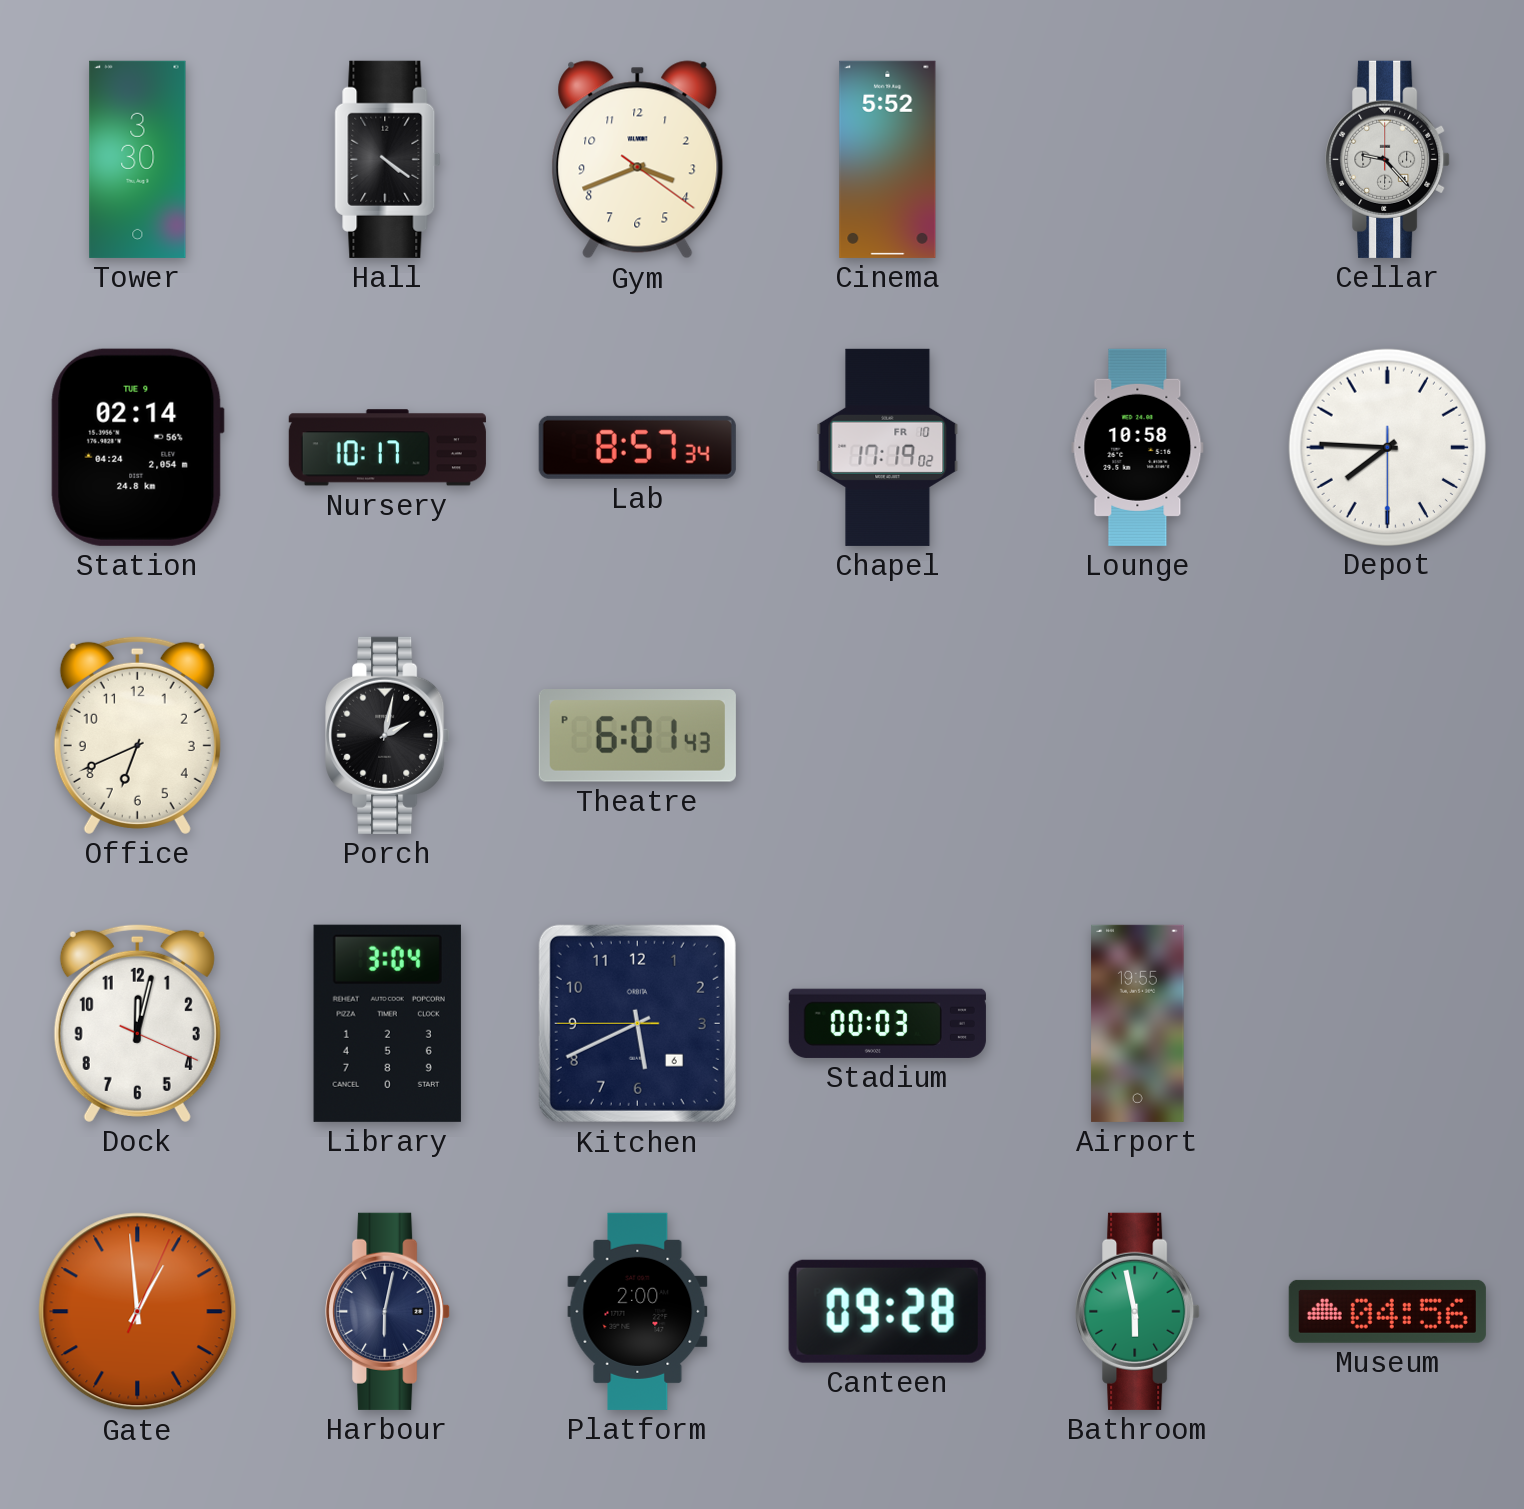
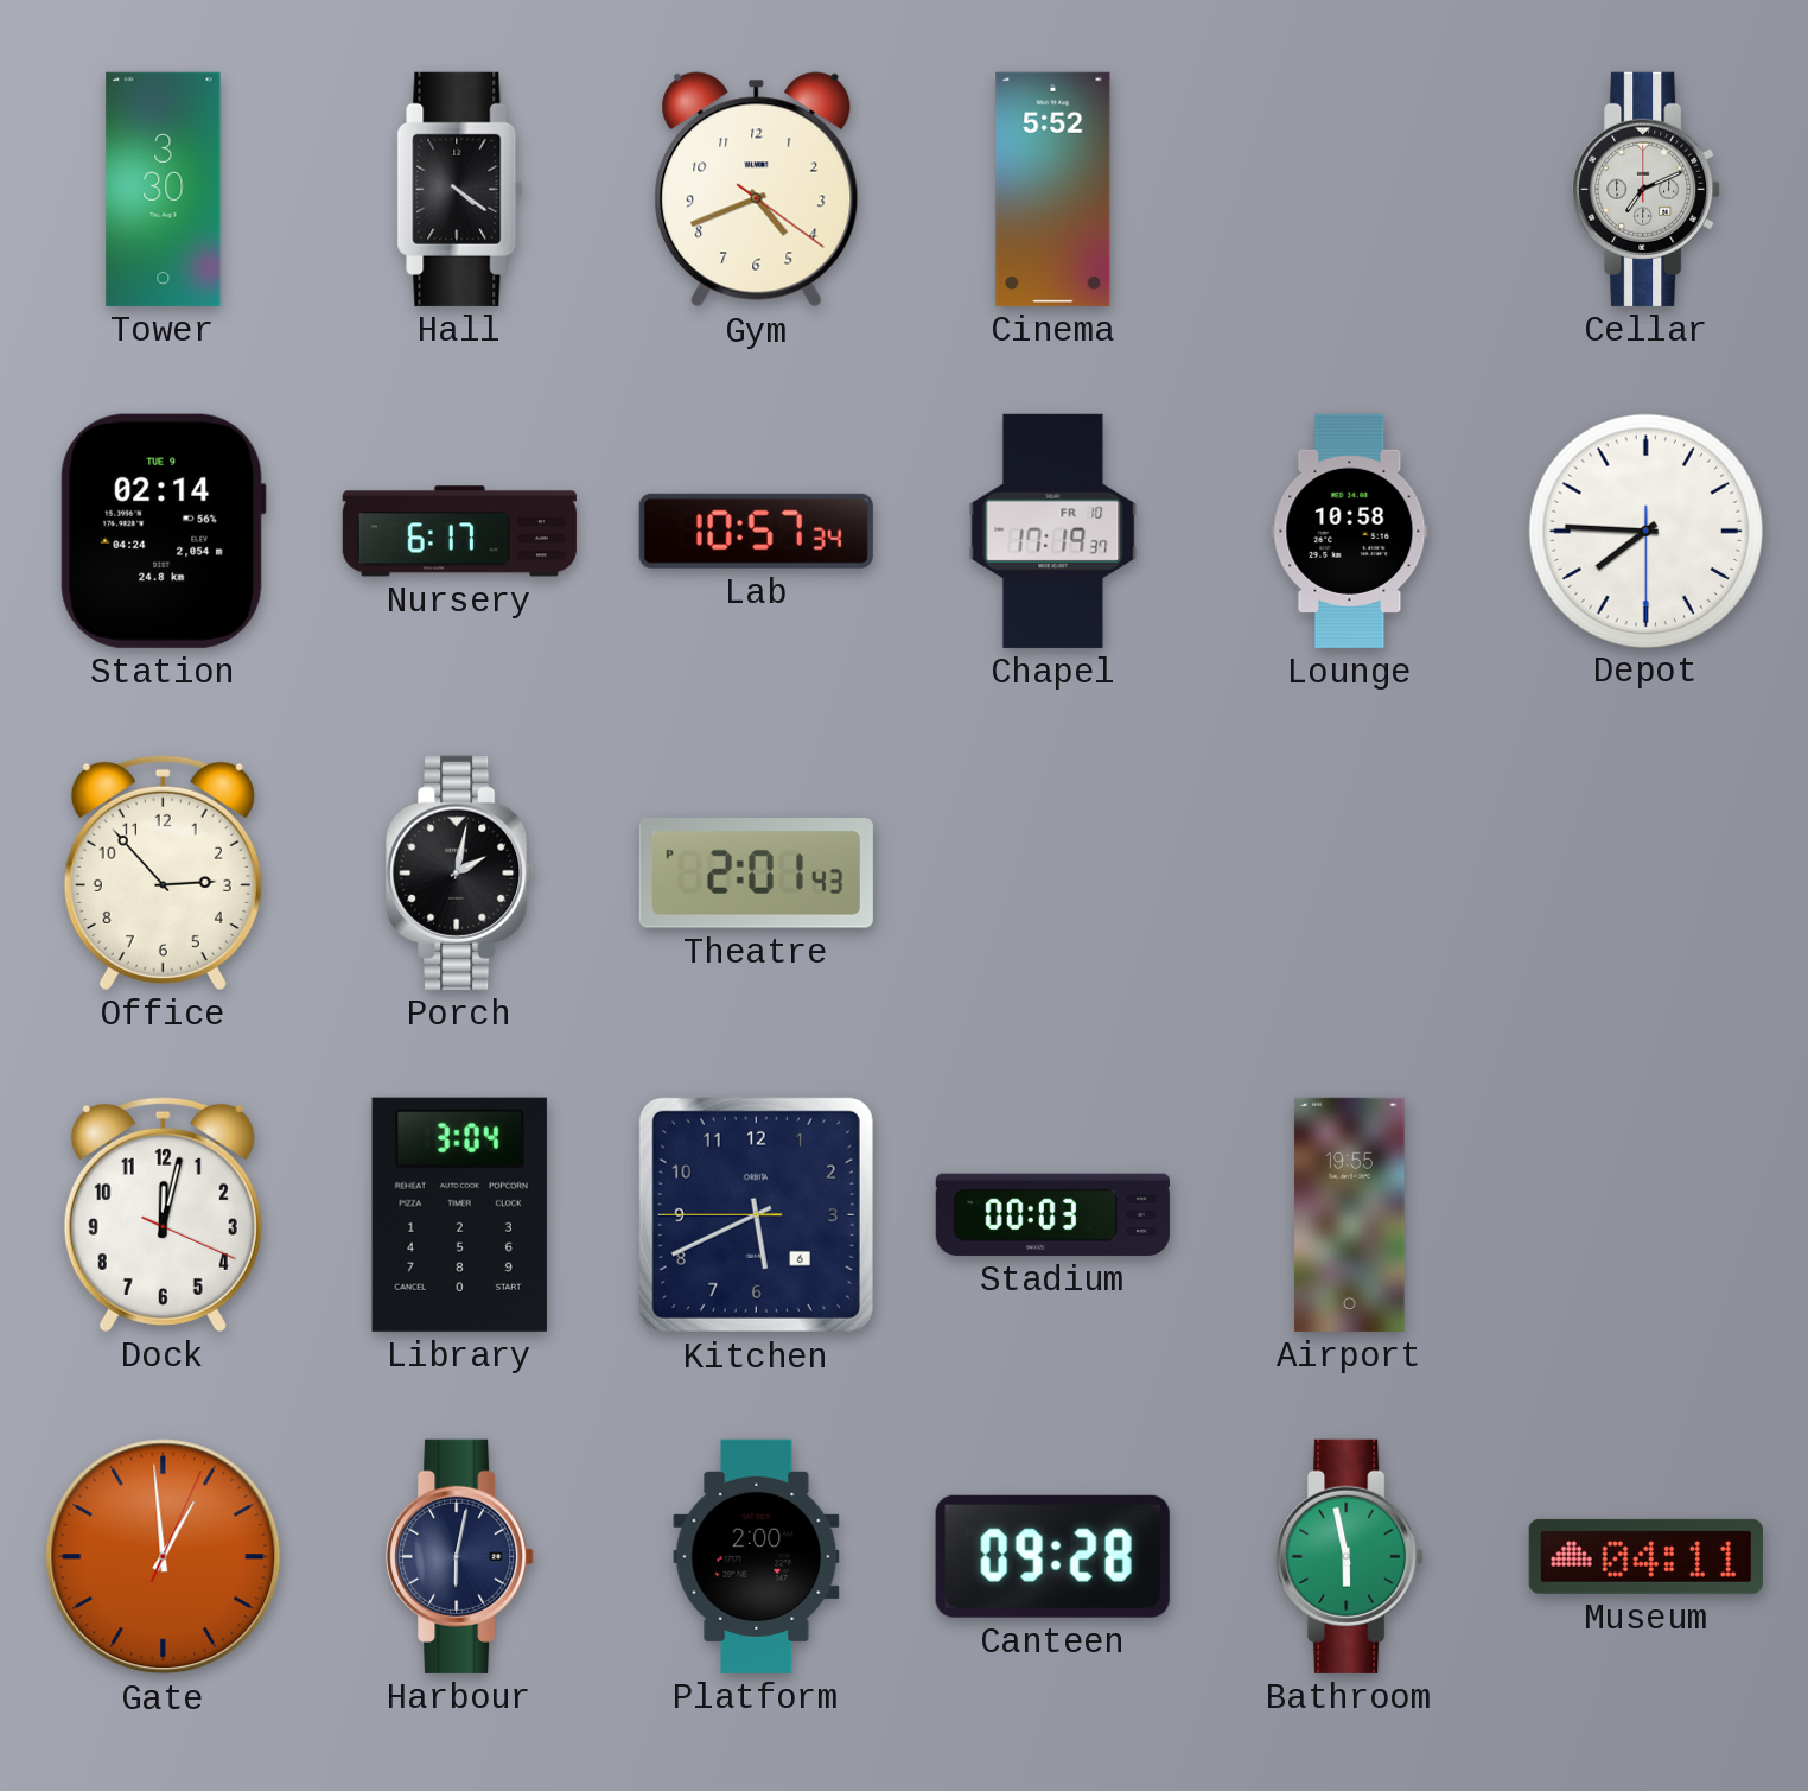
Gym: 3:41 -> 4:41
Cellar: 9:23 -> 7:11
Nursery: 10:17 -> 6:17
Lab: 8:57 -> 10:57
Chapel: 17:19:02 -> 17:19:37
Office: 6:41 -> 2:53
Theatre: 6:01 -> 2:01
Museum: 04:56 -> 04:11
